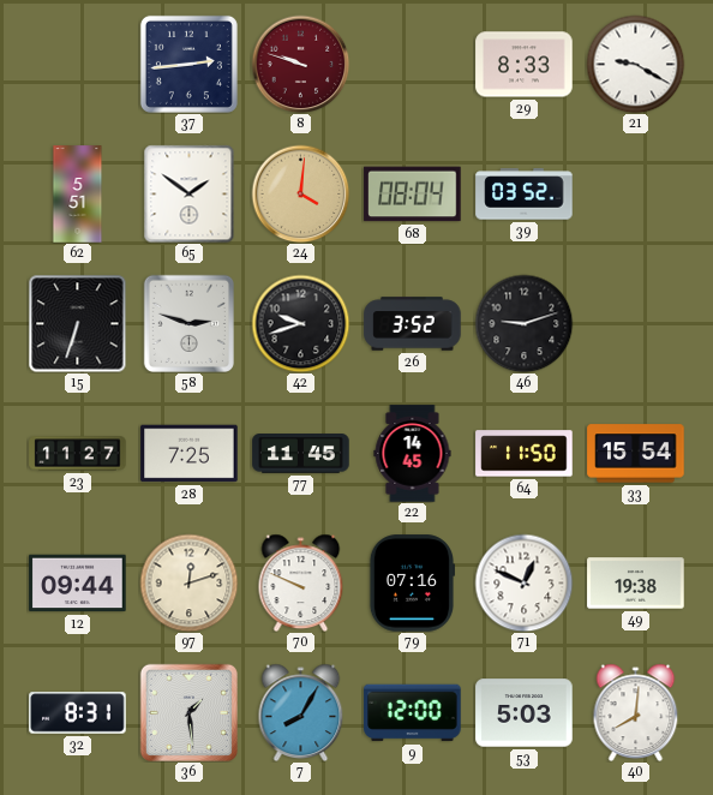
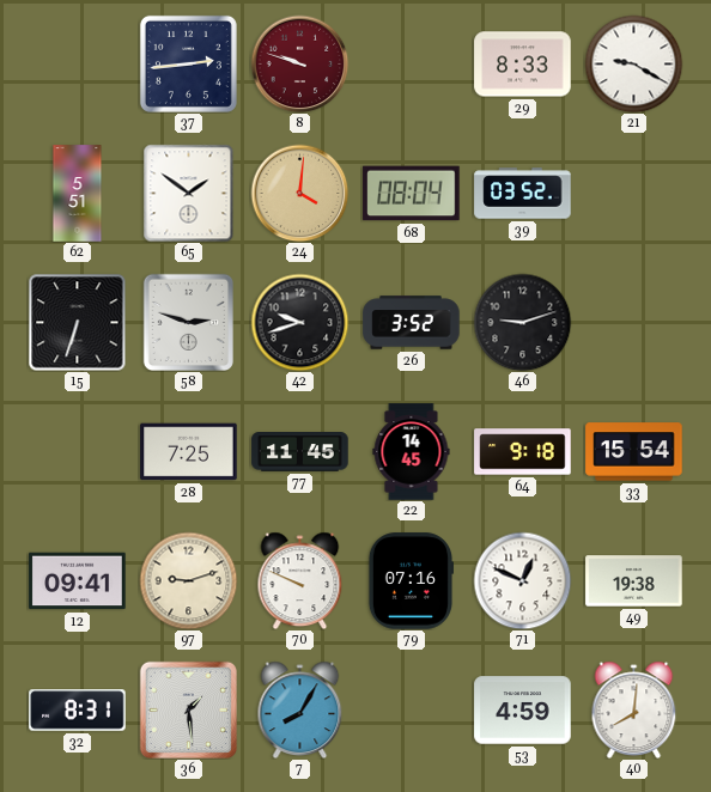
23: 11:27 -> none
64: 11:50 -> 9:18
12: 09:44 -> 09:41
97: 12:12 -> 9:12
9: 12:00 -> none
53: 5:03 -> 4:59
